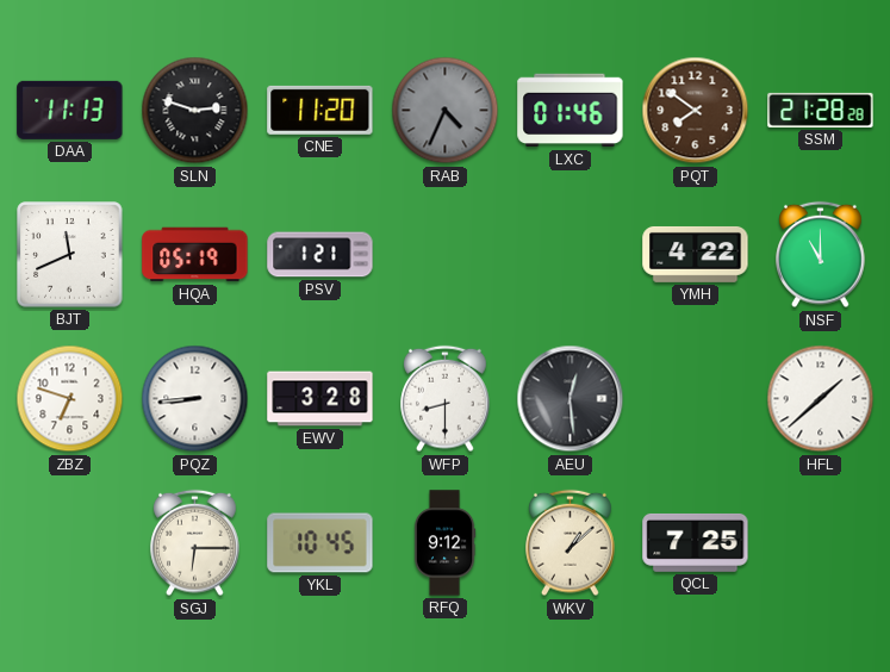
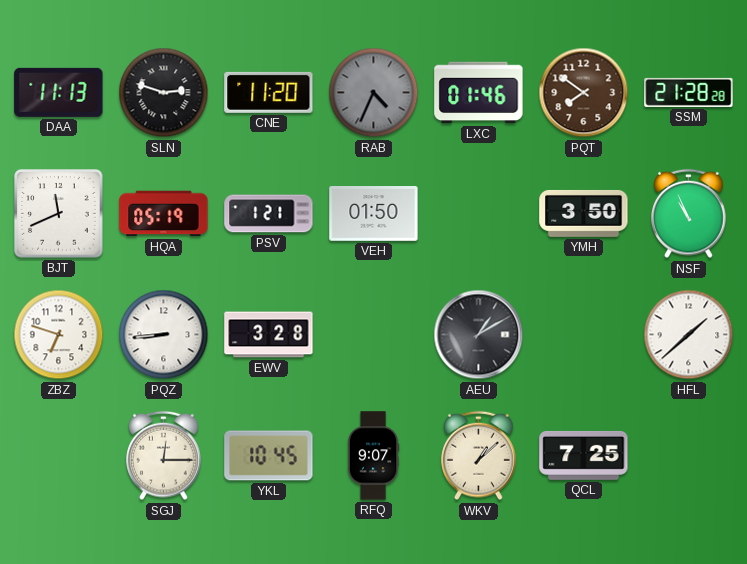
VEH: none -> 01:50
YMH: 4:22 -> 3:50
NSF: 11:00 -> 10:56
WFP: 8:30 -> none
AEU: 12:29 -> 1:10
SGJ: 6:15 -> 12:15
RFQ: 9:12 -> 9:07
